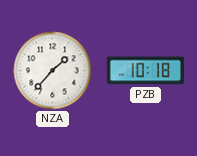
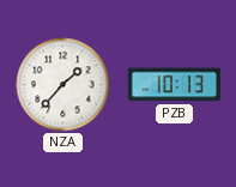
PZB: 10:18 -> 10:13
